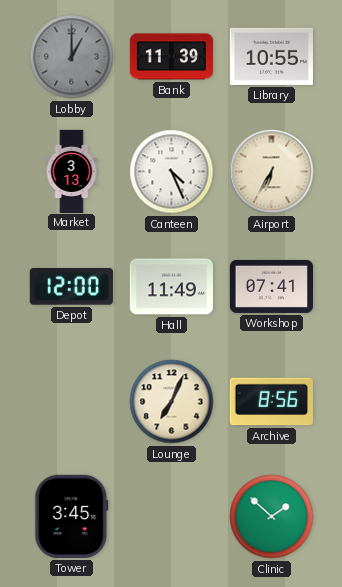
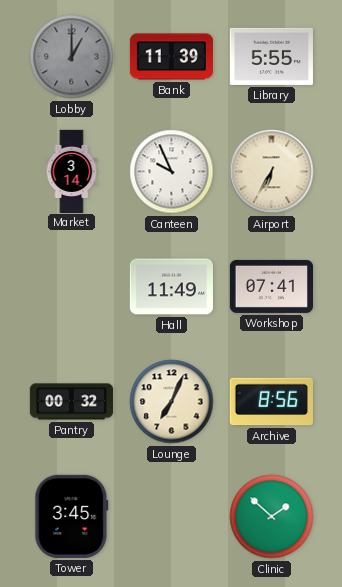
Library: 10:55 -> 5:55
Market: 3:13 -> 3:14
Canteen: 4:26 -> 9:56
Depot: 12:00 -> none
Pantry: none -> 00:32
